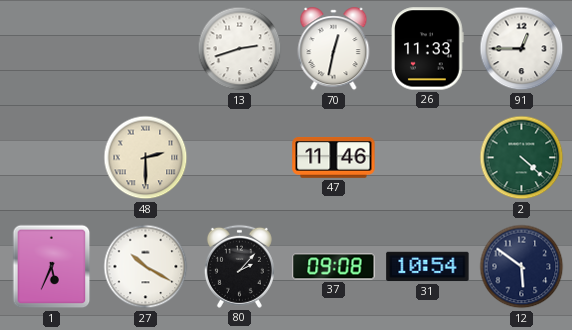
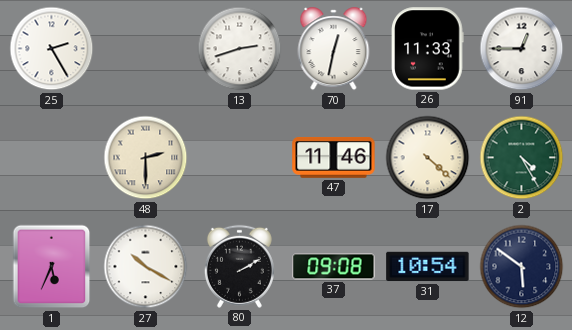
25: none -> 2:25
17: none -> 4:22
2: 4:22 -> 4:25
80: 2:07 -> 2:10
